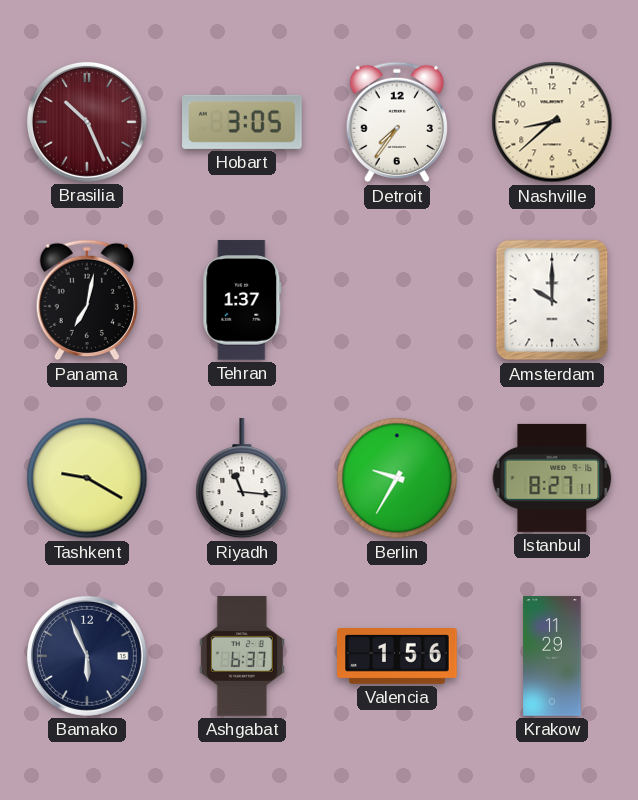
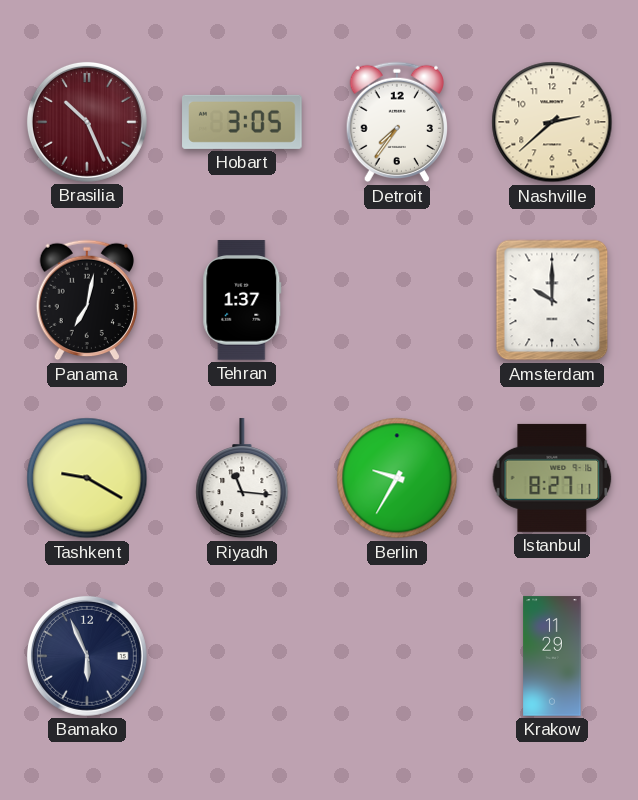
Nashville: 8:38 -> 2:38
Ashgabat: 6:37 -> none
Valencia: 1:56 -> none
